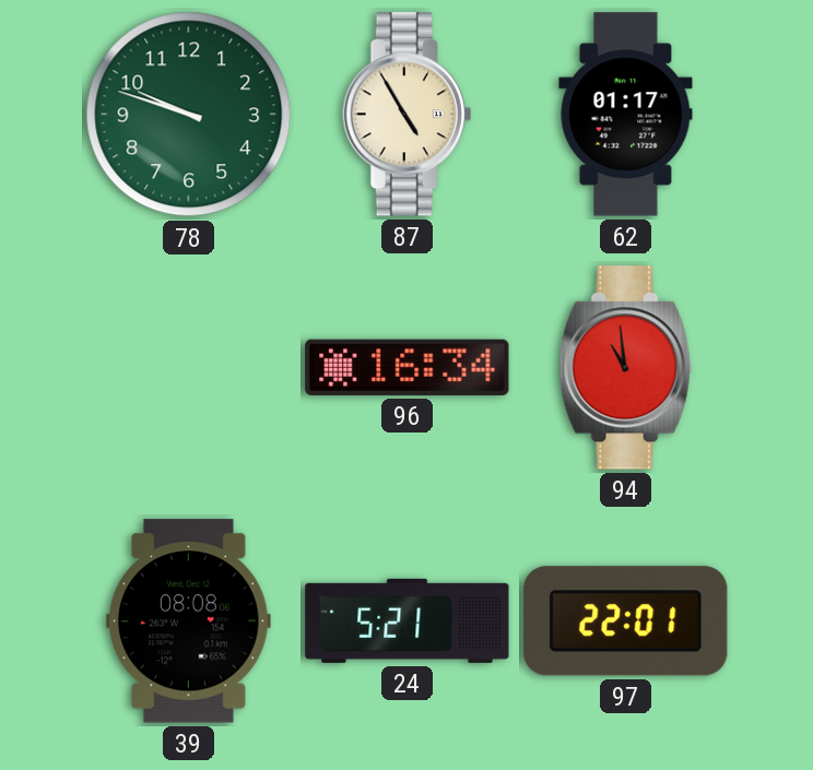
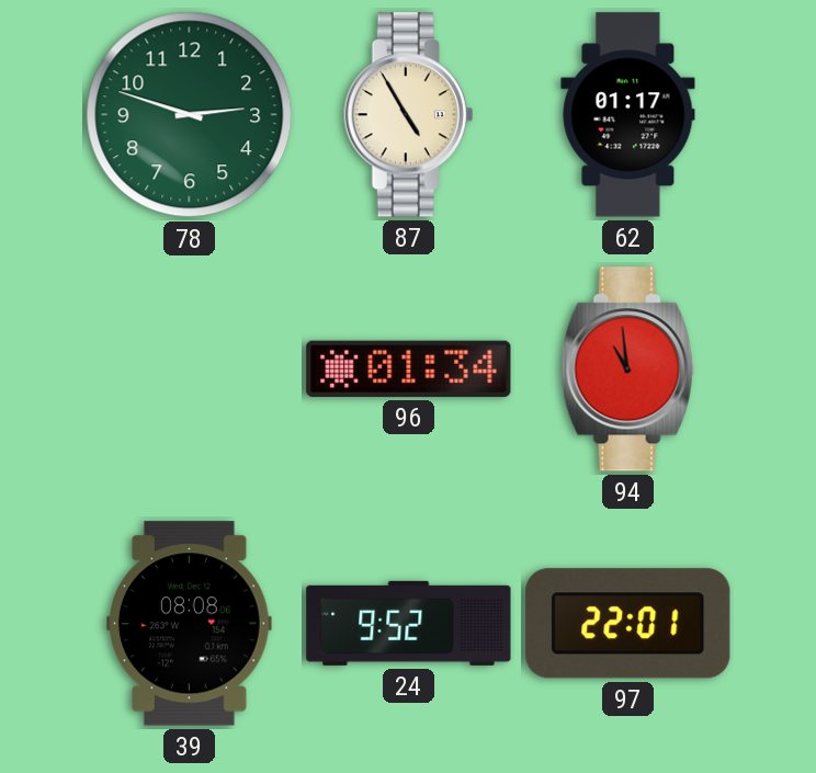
78: 9:48 -> 2:48
96: 16:34 -> 01:34
24: 5:21 -> 9:52
